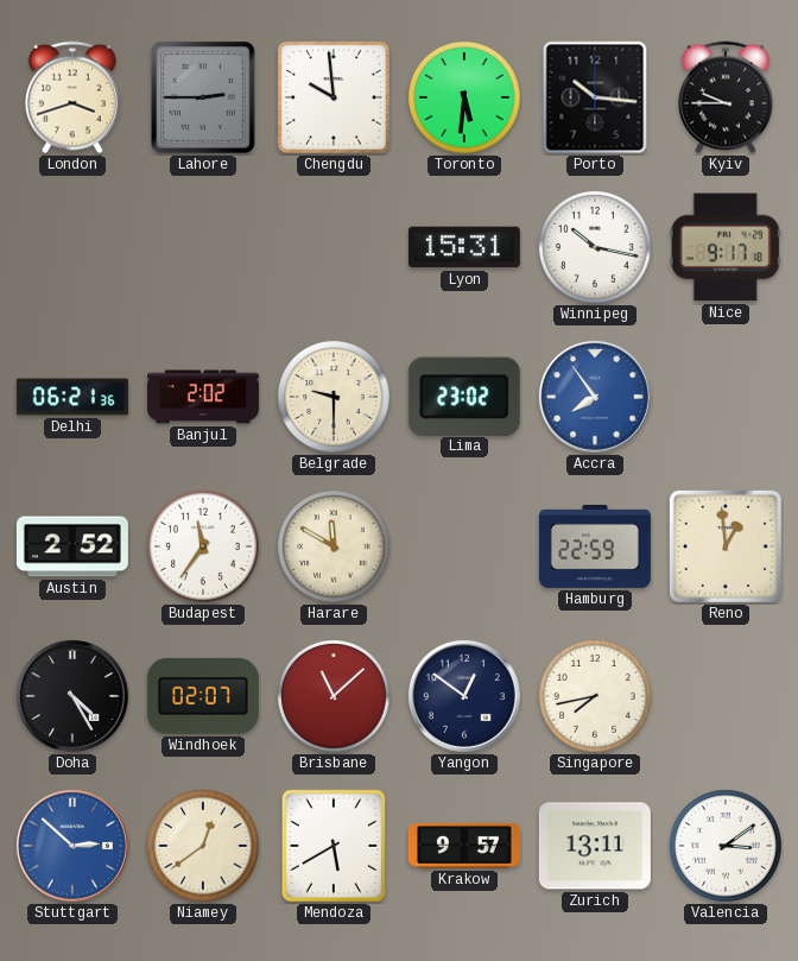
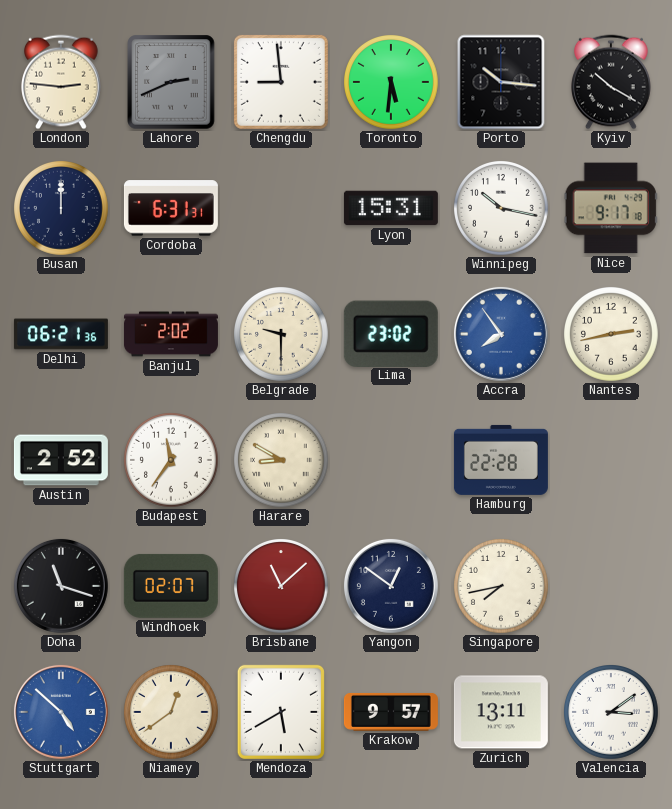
London: 3:42 -> 2:46
Lahore: 2:45 -> 2:41
Chengdu: 9:59 -> 8:59
Kyiv: 9:45 -> 10:20
Busan: none -> 12:00
Cordoba: none -> 6:31
Nantes: none -> 2:43
Harare: 11:50 -> 8:50
Hamburg: 22:59 -> 22:28
Reno: 12:59 -> none
Doha: 4:25 -> 11:18
Stuttgart: 2:52 -> 4:52
